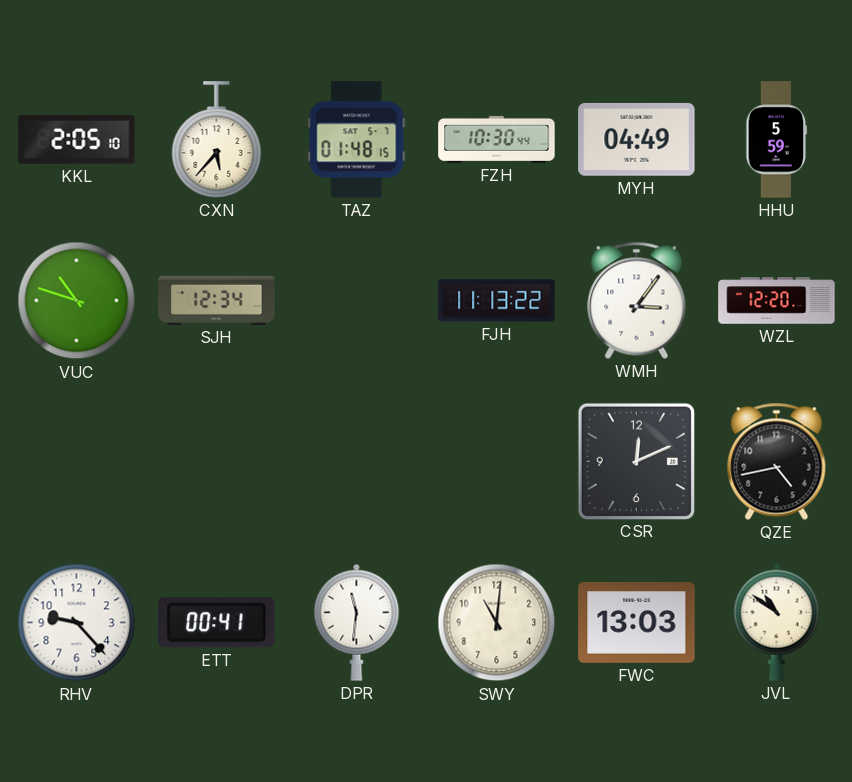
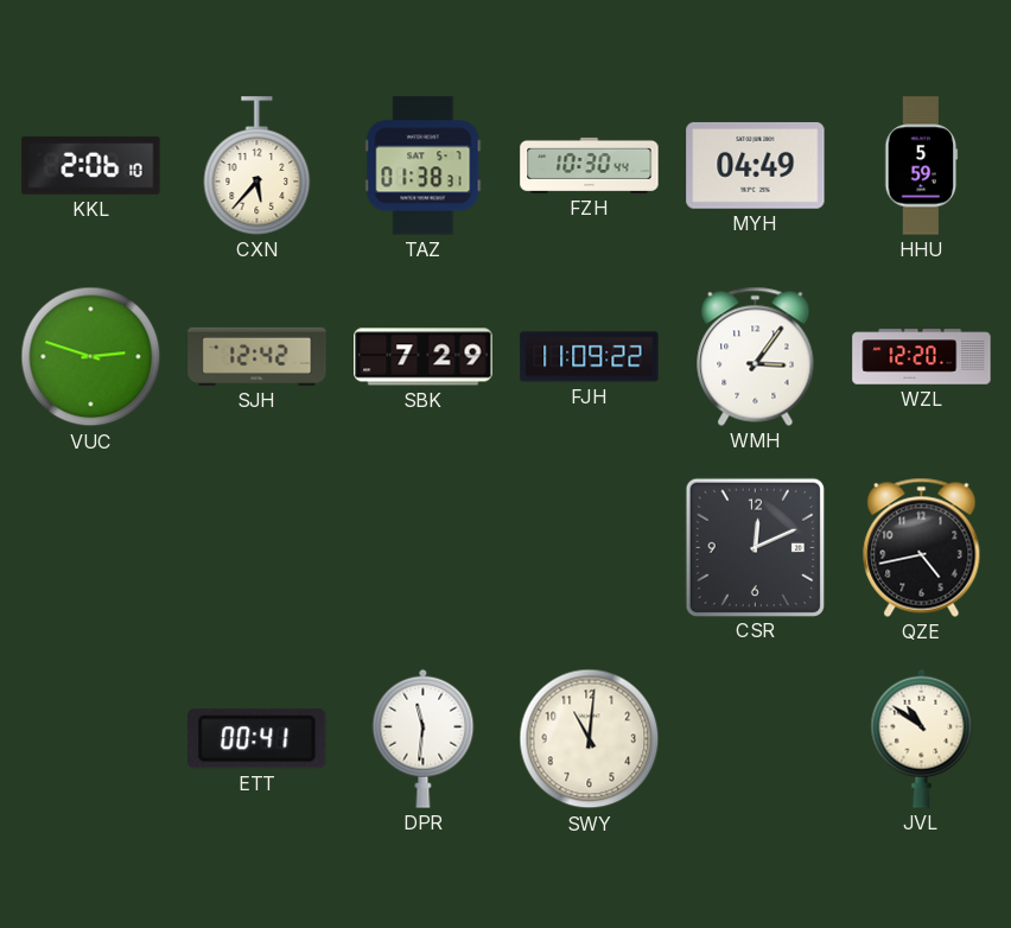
KKL: 2:05 -> 2:06
TAZ: 01:48 -> 01:38
VUC: 10:48 -> 2:48
SJH: 12:34 -> 12:42
SBK: none -> 7:29
FJH: 11:13 -> 11:09
RHV: 9:23 -> none
FWC: 13:03 -> none
